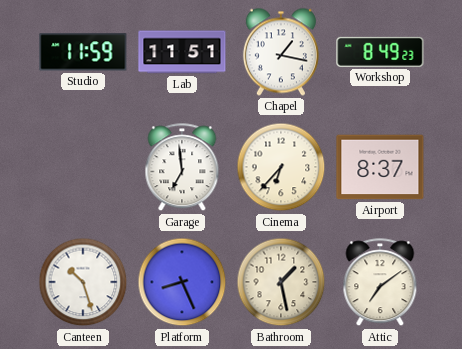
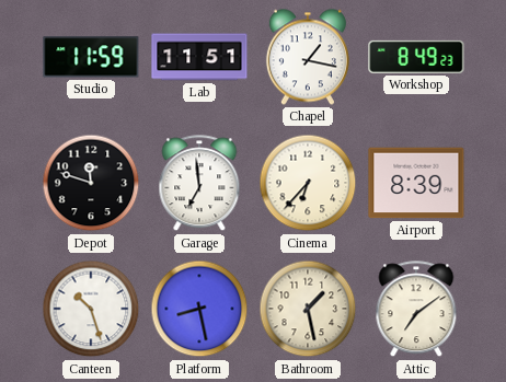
Depot: none -> 11:48
Airport: 8:37 -> 8:39
Platform: 8:26 -> 8:28
